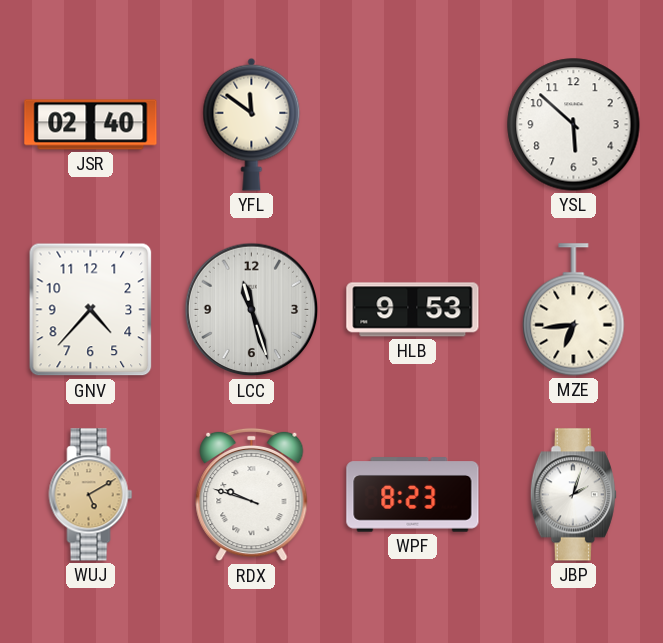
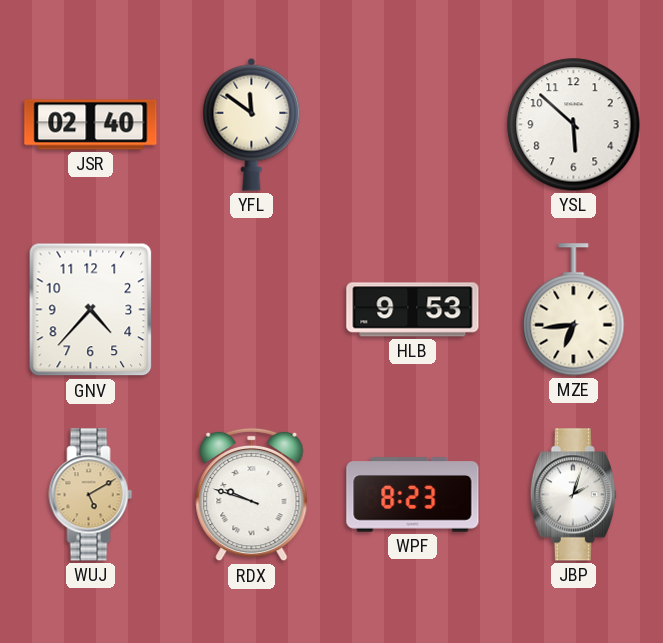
LCC: 11:27 -> none
